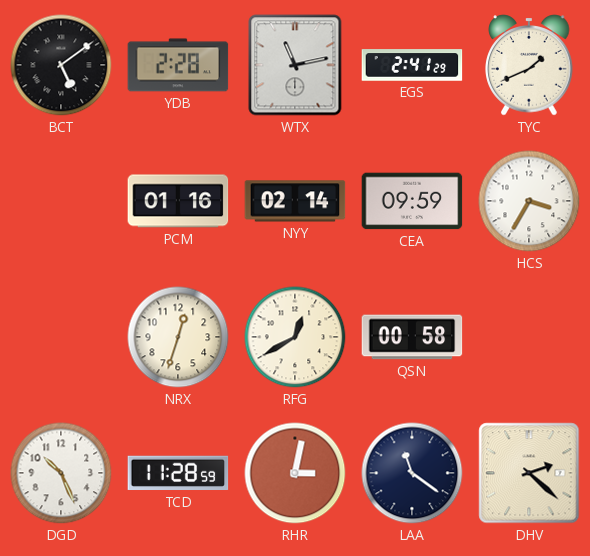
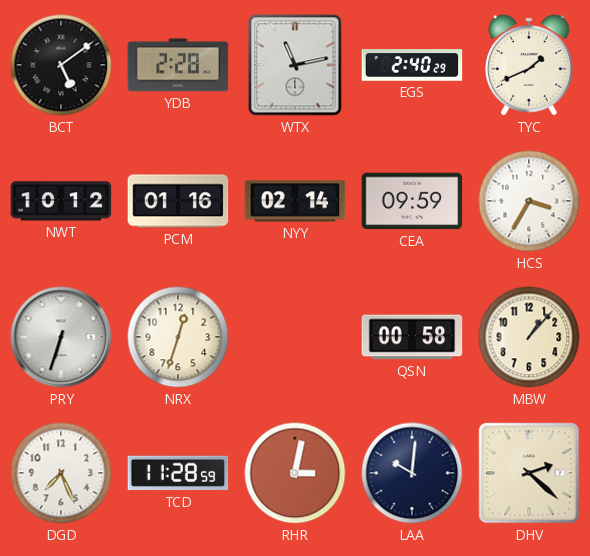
EGS: 2:41 -> 2:40
NWT: none -> 10:12
PRY: none -> 6:33
RFG: 12:40 -> none
MBW: none -> 1:07
DGD: 10:26 -> 7:26
LAA: 11:21 -> 10:01
